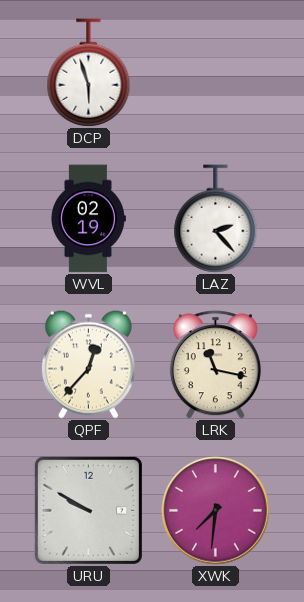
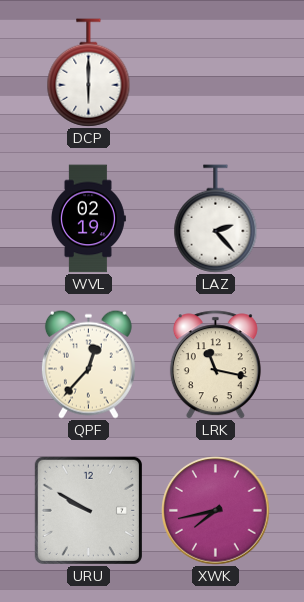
DCP: 5:57 -> 6:00
XWK: 7:31 -> 7:43
